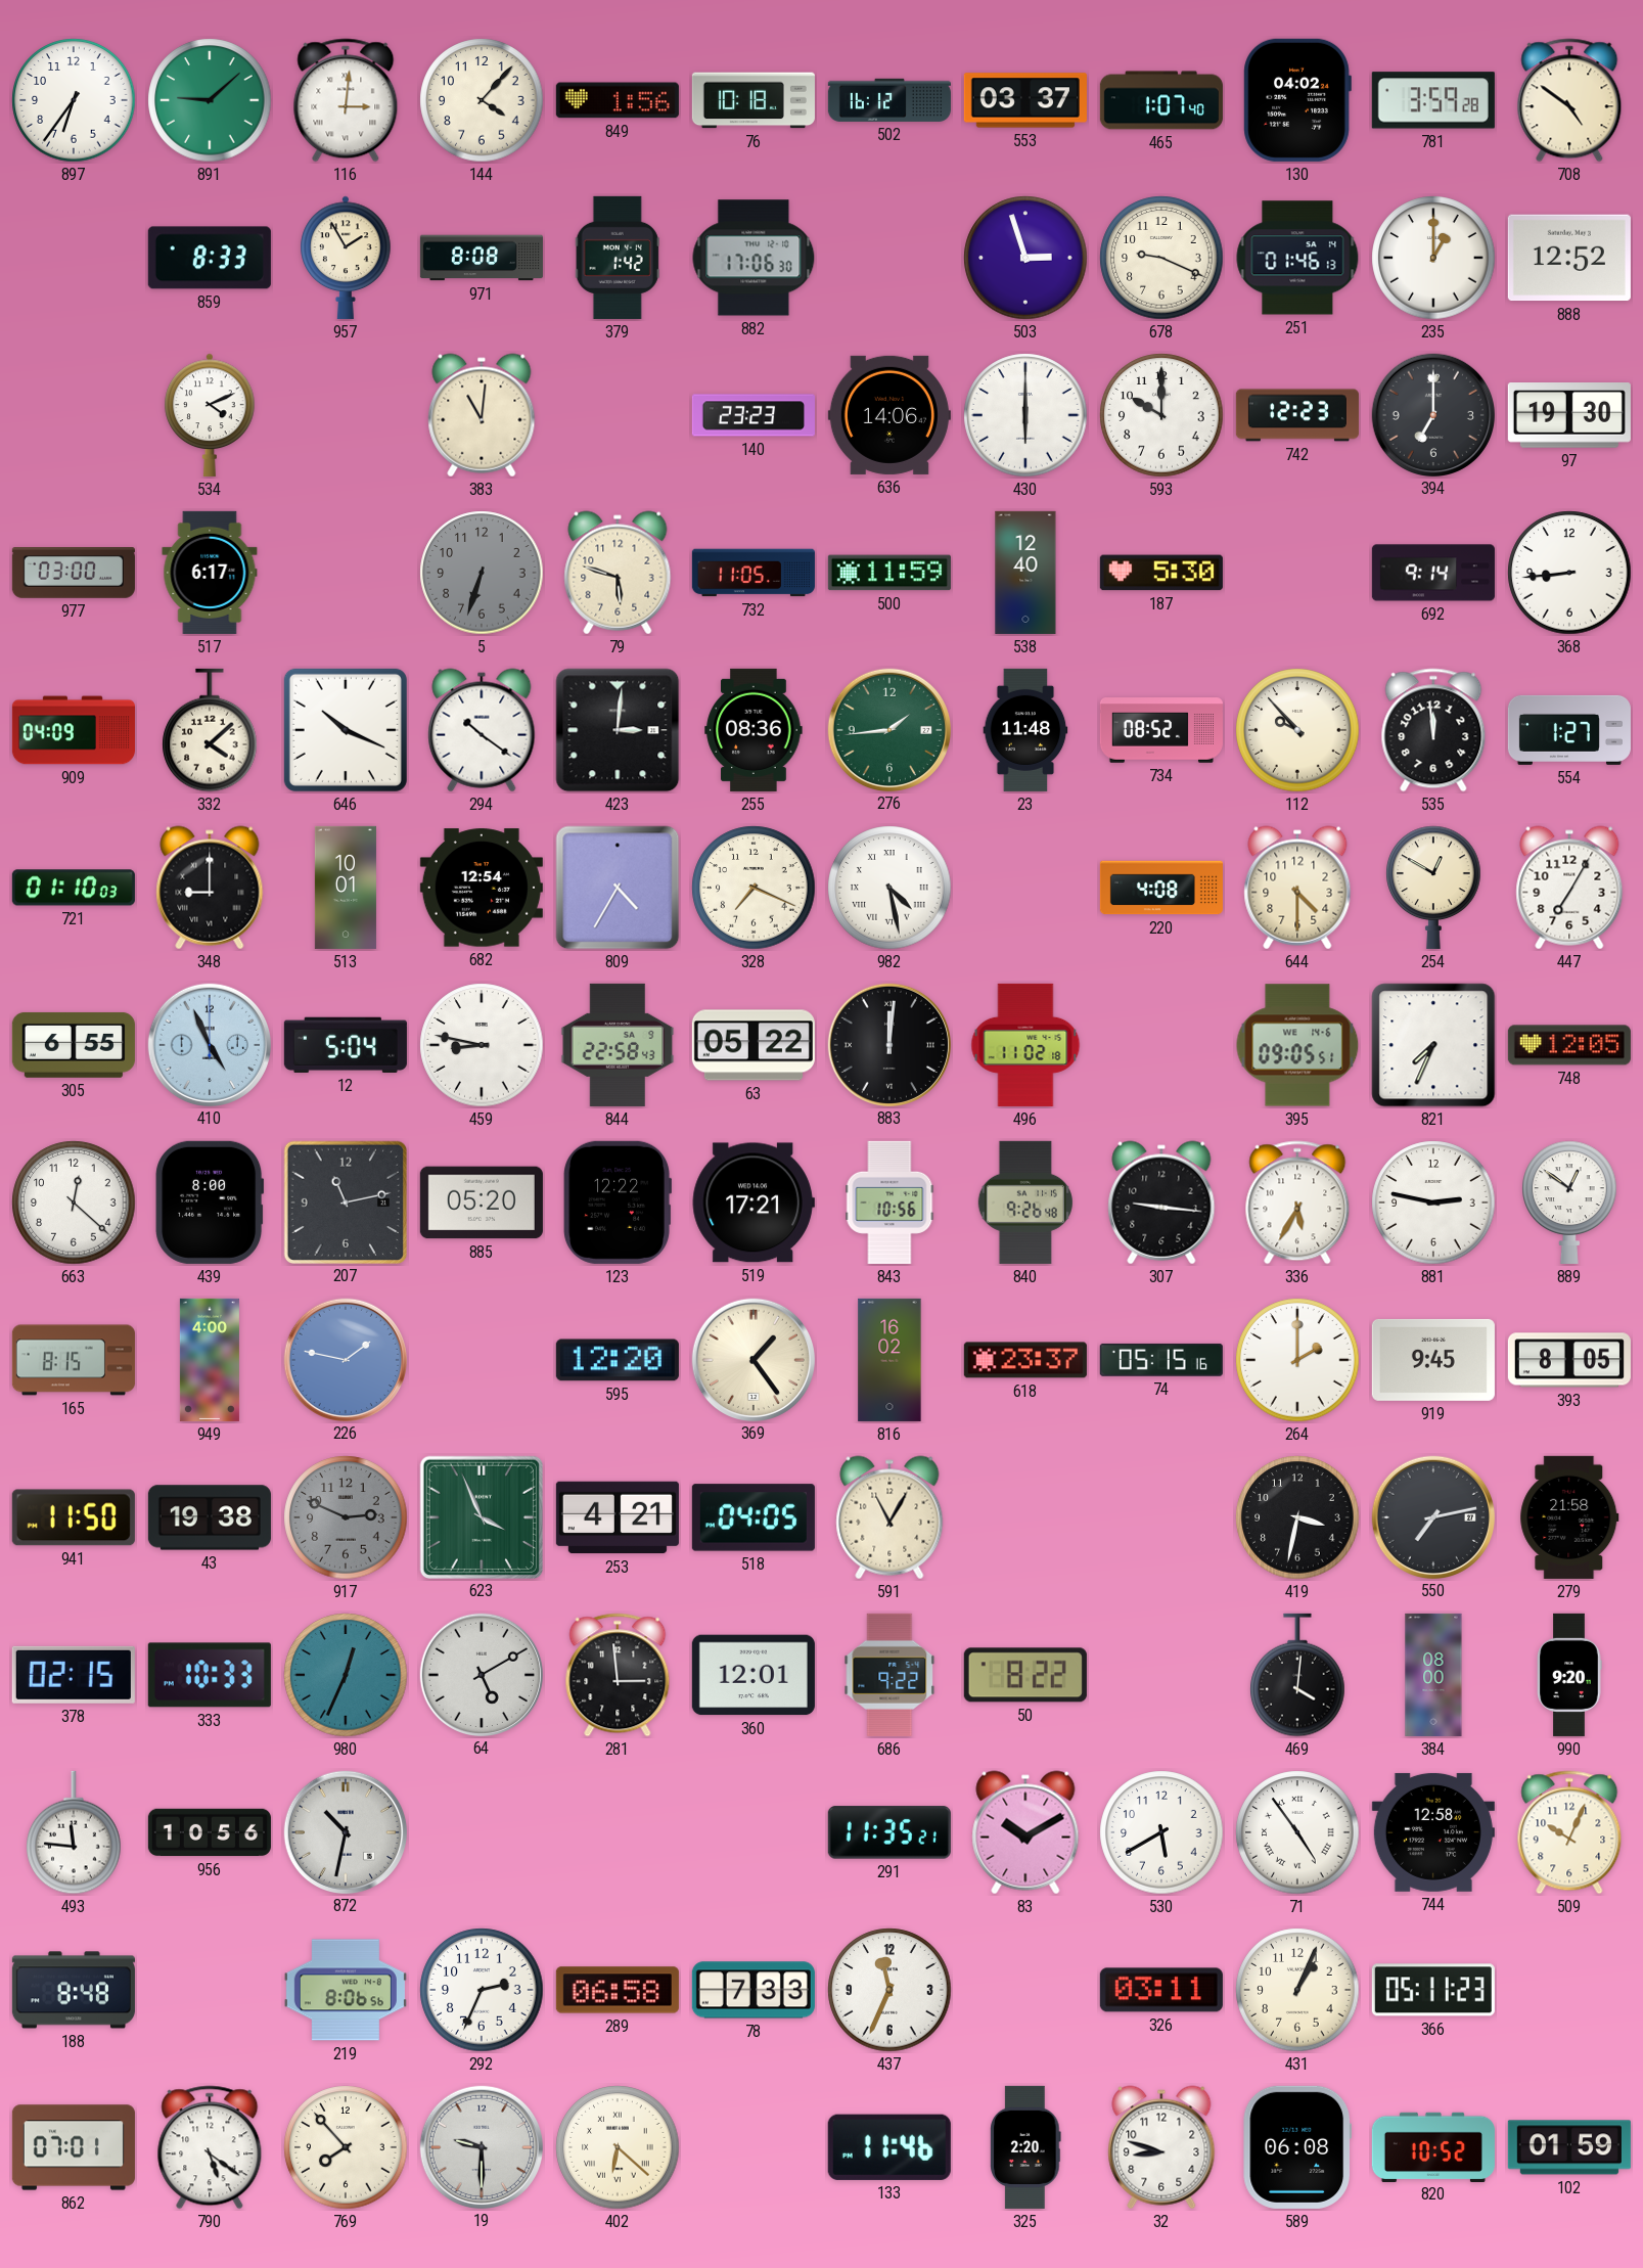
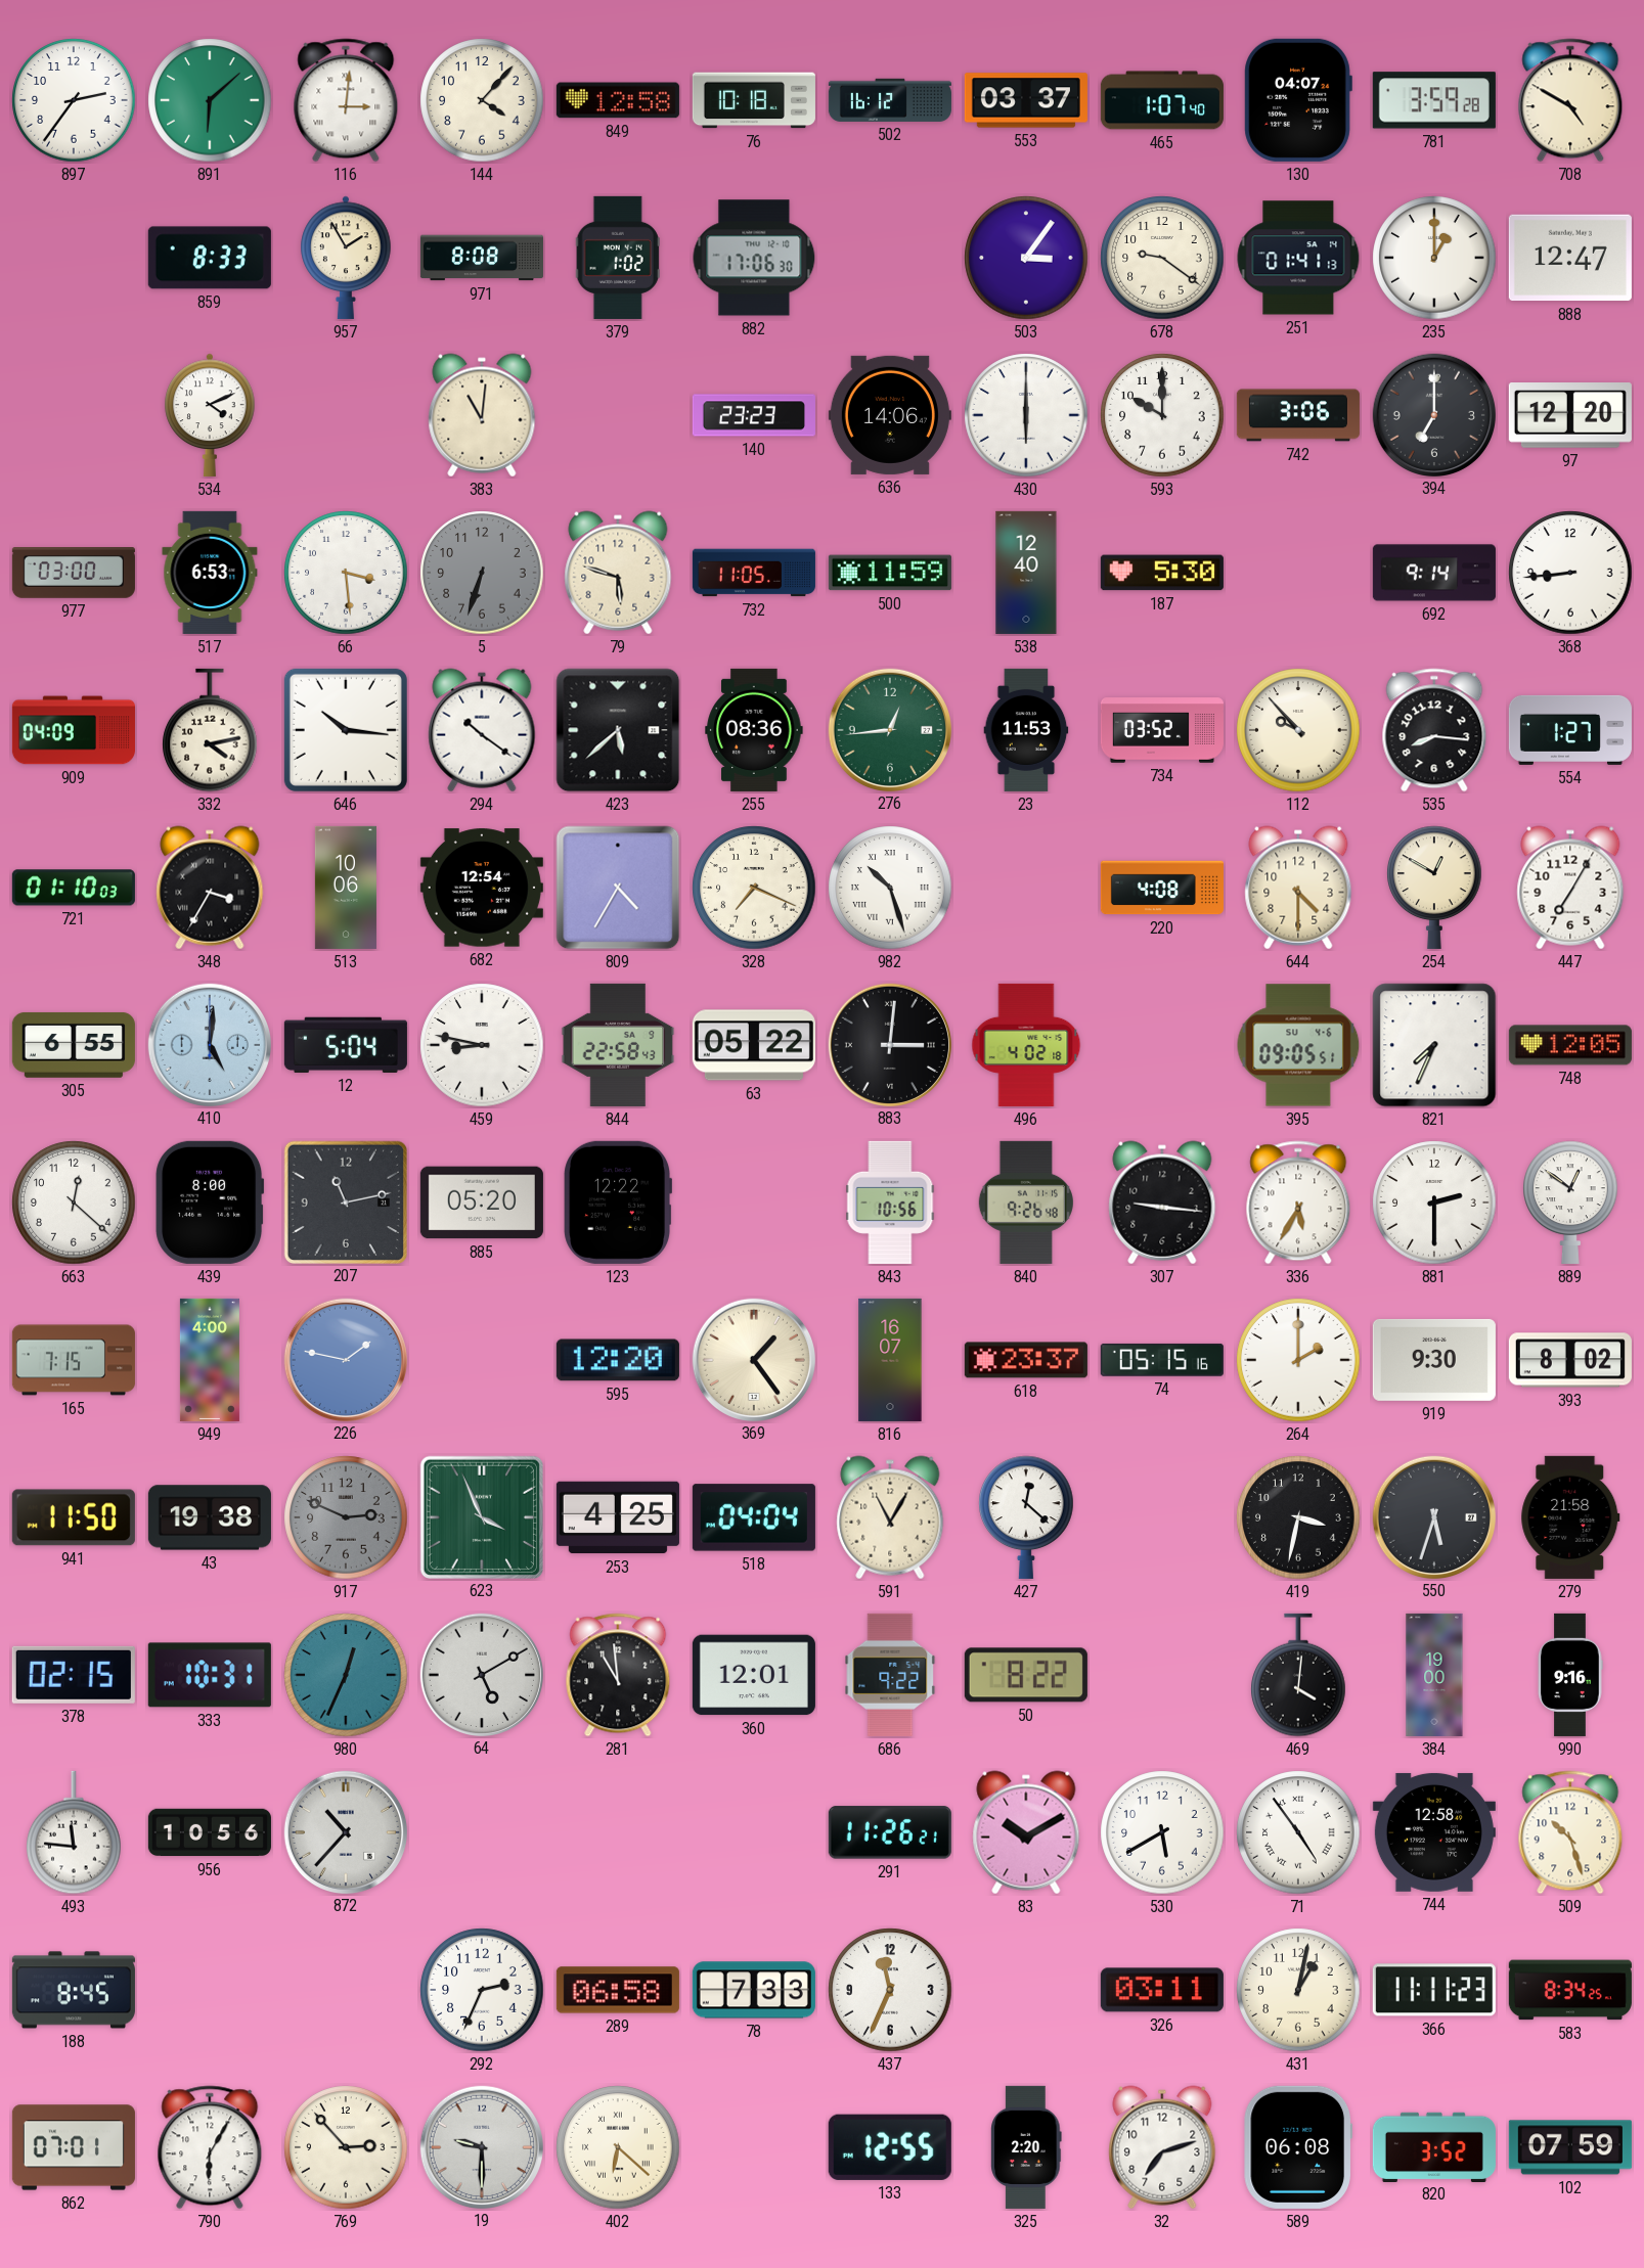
897: 6:36 -> 2:36
891: 9:08 -> 6:08
849: 1:56 -> 12:58
130: 04:02 -> 04:07
708: 4:51 -> 4:50
379: 1:42 -> 1:02
503: 2:57 -> 3:06
678: 9:19 -> 9:21
251: 01:46 -> 01:41
888: 12:52 -> 12:47
742: 12:23 -> 3:06
97: 19:30 -> 12:20
517: 6:17 -> 6:53
66: none -> 3:29
332: 4:08 -> 4:13
646: 10:19 -> 10:16
423: 3:01 -> 5:38
276: 1:44 -> 12:44
23: 11:48 -> 11:53
734: 08:52 -> 03:52
535: 11:59 -> 8:16
348: 9:00 -> 3:35
513: 10:01 -> 10:06
982: 4:28 -> 10:27
410: 4:56 -> 5:01
883: 12:01 -> 3:01
496: 11:02 -> 4:02
395 date: WE 14-6 -> SU 4-6
519: 17:21 -> none
881: 2:47 -> 2:30
165: 8:15 -> 7:15
816: 16:02 -> 16:07
919: 9:45 -> 9:30
393: 8:05 -> 8:02
253: 4:21 -> 4:25
518: 04:05 -> 04:04
427: none -> 12:22
550: 7:13 -> 5:33
333: 10:33 -> 10:31
281: 2:59 -> 10:59
384: 08:00 -> 19:00
990: 9:20 -> 9:16
872: 10:32 -> 10:37
291: 11:35 -> 11:26
509: 10:04 -> 10:27
188: 8:48 -> 8:45
219: 8:06 -> none
431: 1:04 -> 1:02
366: 05:11 -> 11:11
583: none -> 8:34
790: 5:21 -> 6:05
769: 7:53 -> 2:53
133: 11:46 -> 12:55
32: 8:48 -> 7:12
820: 10:52 -> 3:52
102: 01:59 -> 07:59
